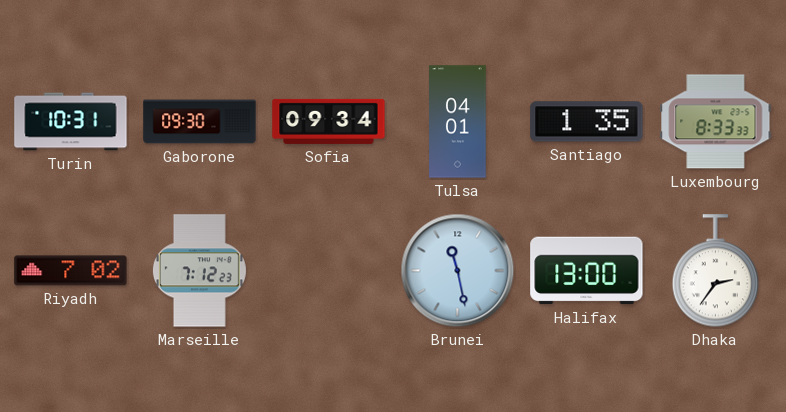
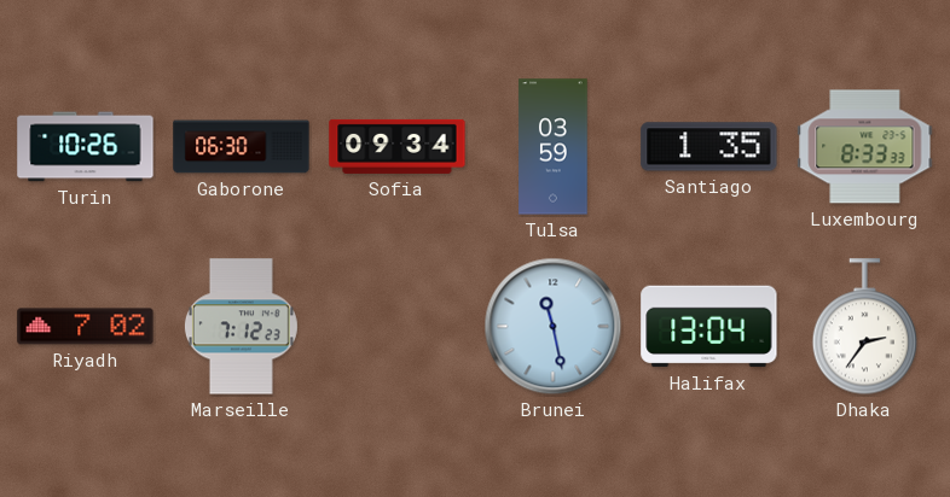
Turin: 10:31 -> 10:26
Gaborone: 09:30 -> 06:30
Tulsa: 04:01 -> 03:59
Halifax: 13:00 -> 13:04
